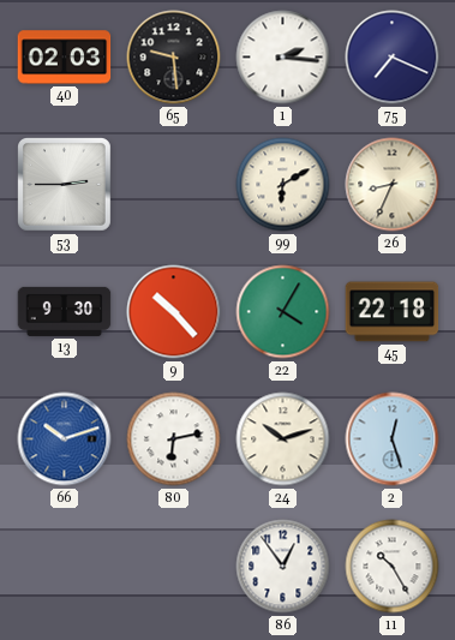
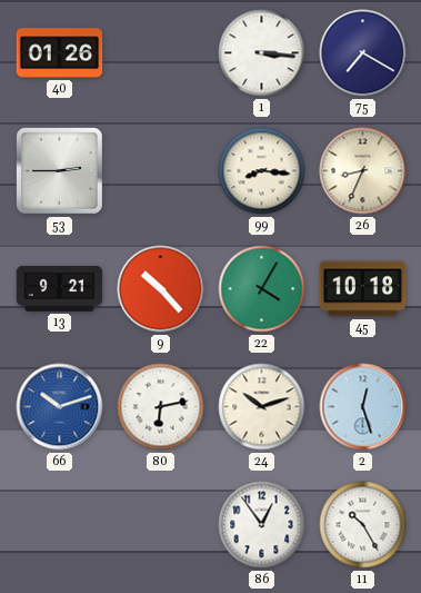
40: 02:03 -> 01:26
65: 9:29 -> none
1: 2:16 -> 3:16
75: 7:19 -> 7:20
99: 6:10 -> 8:16
13: 9:30 -> 9:21
45: 22:18 -> 10:18
